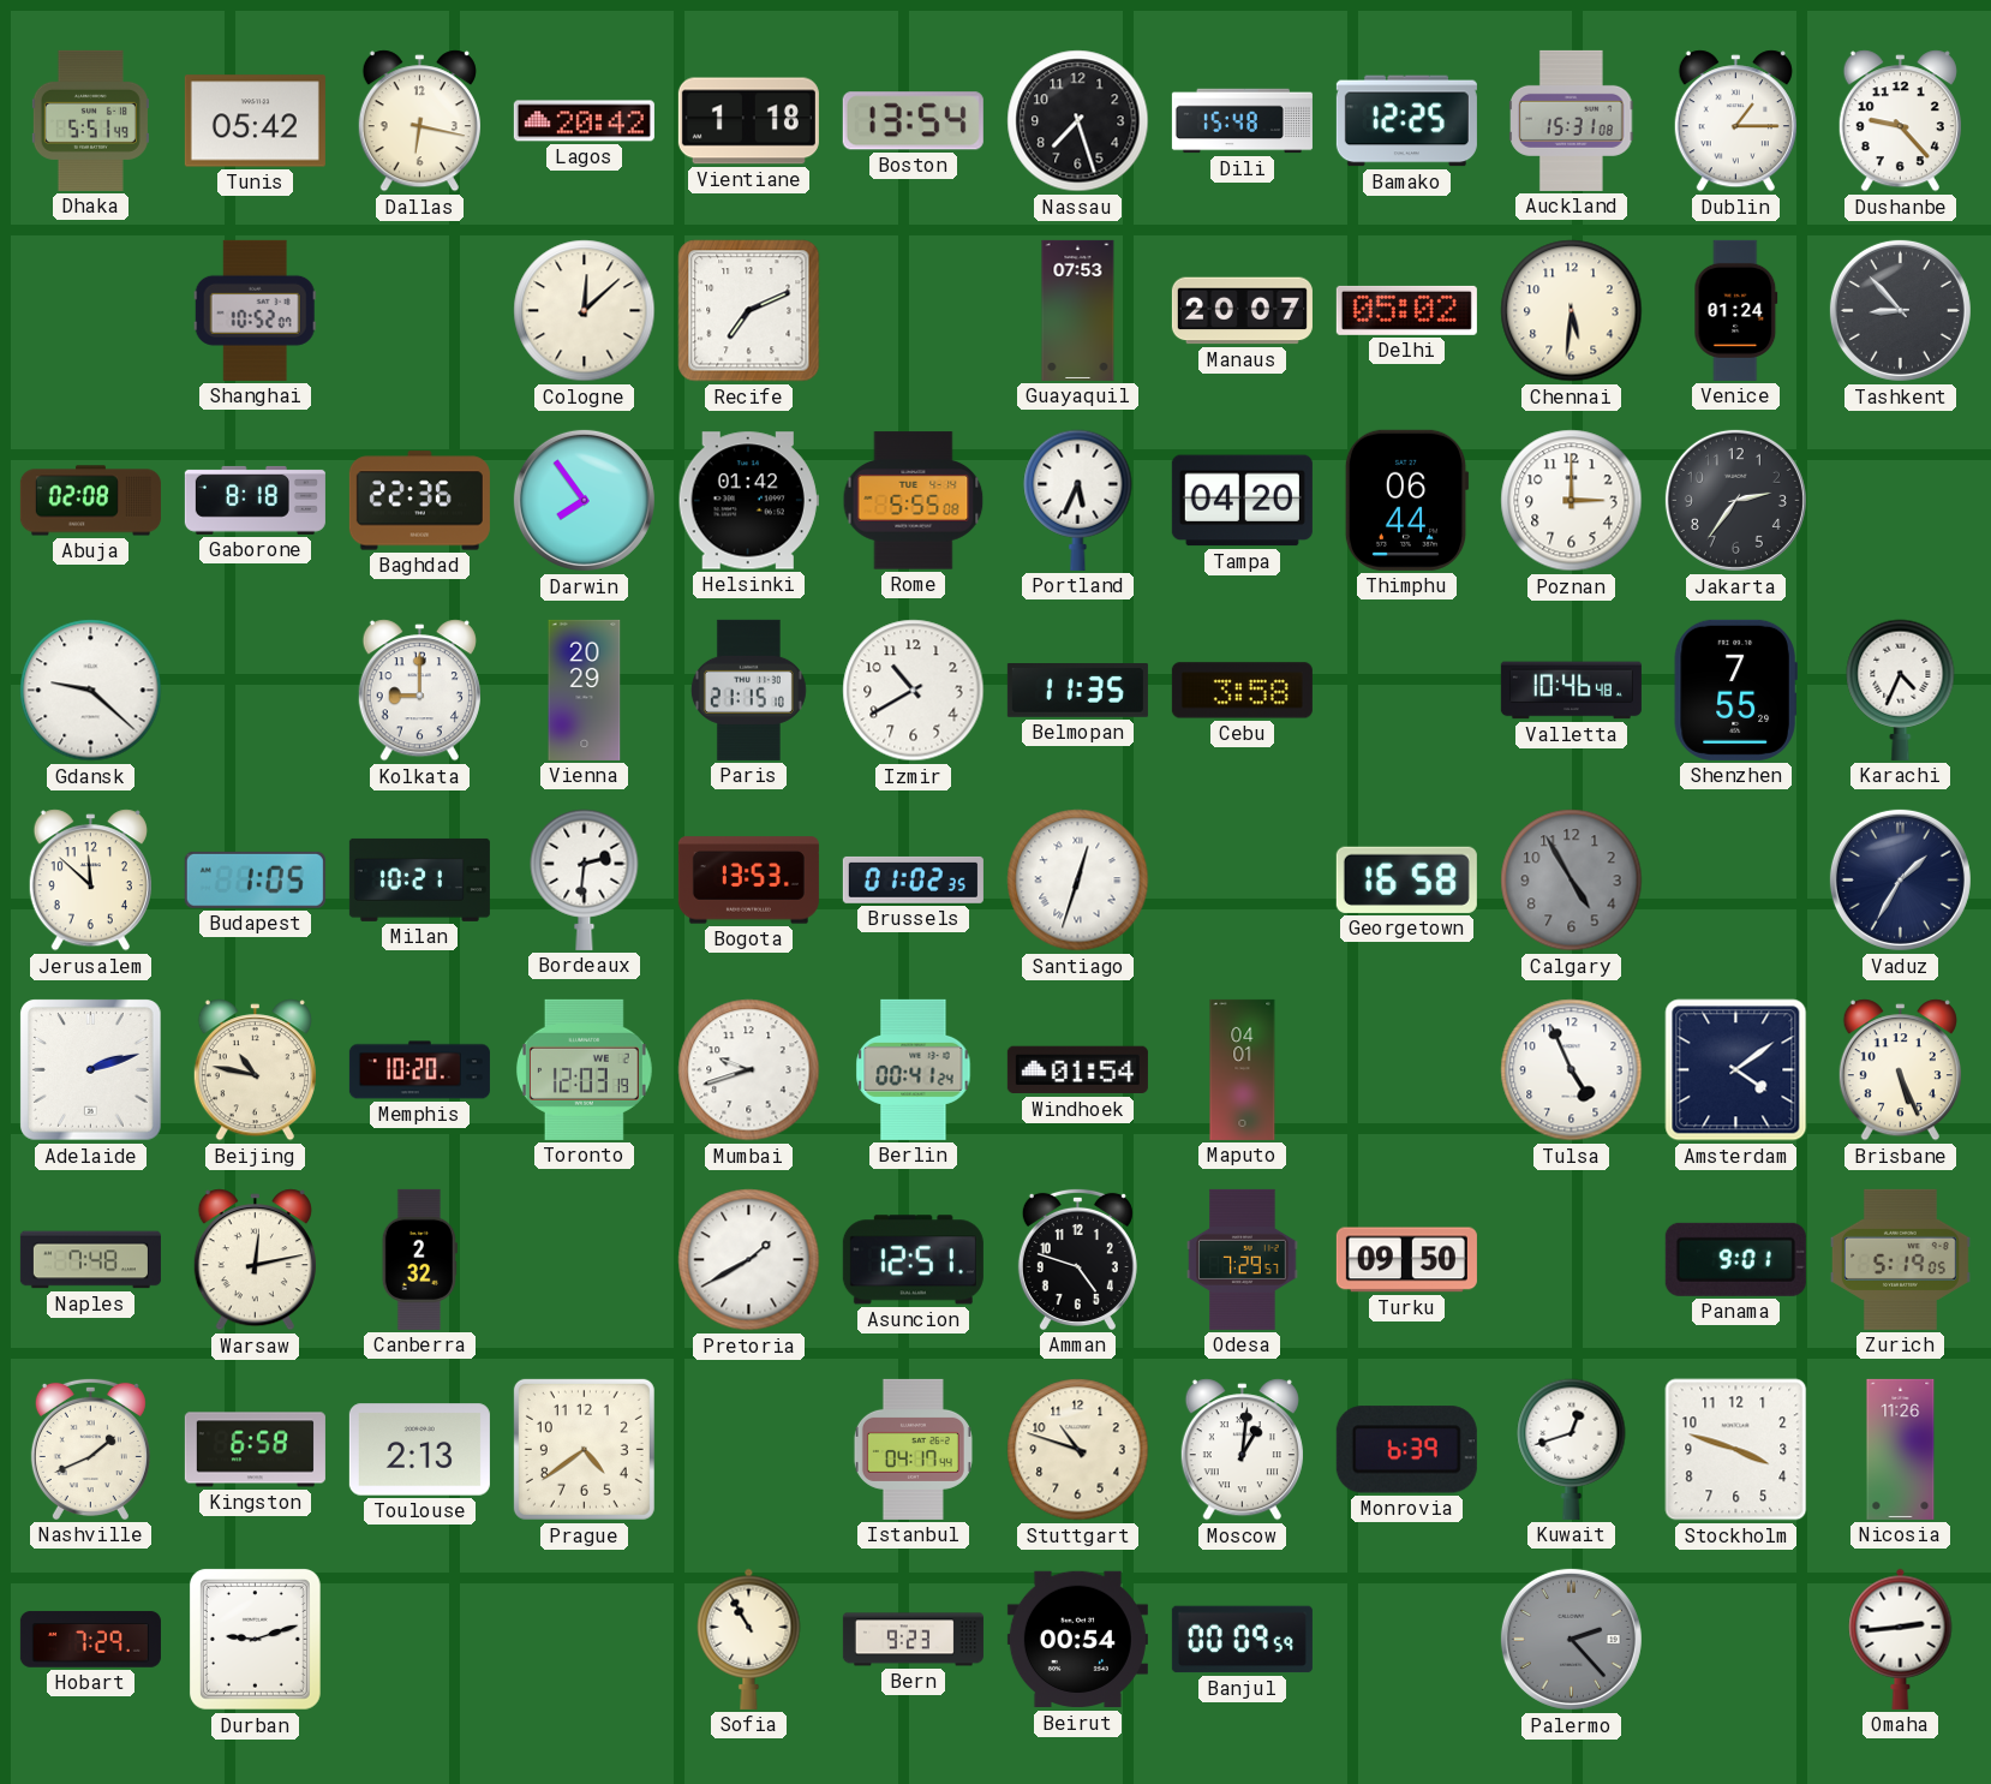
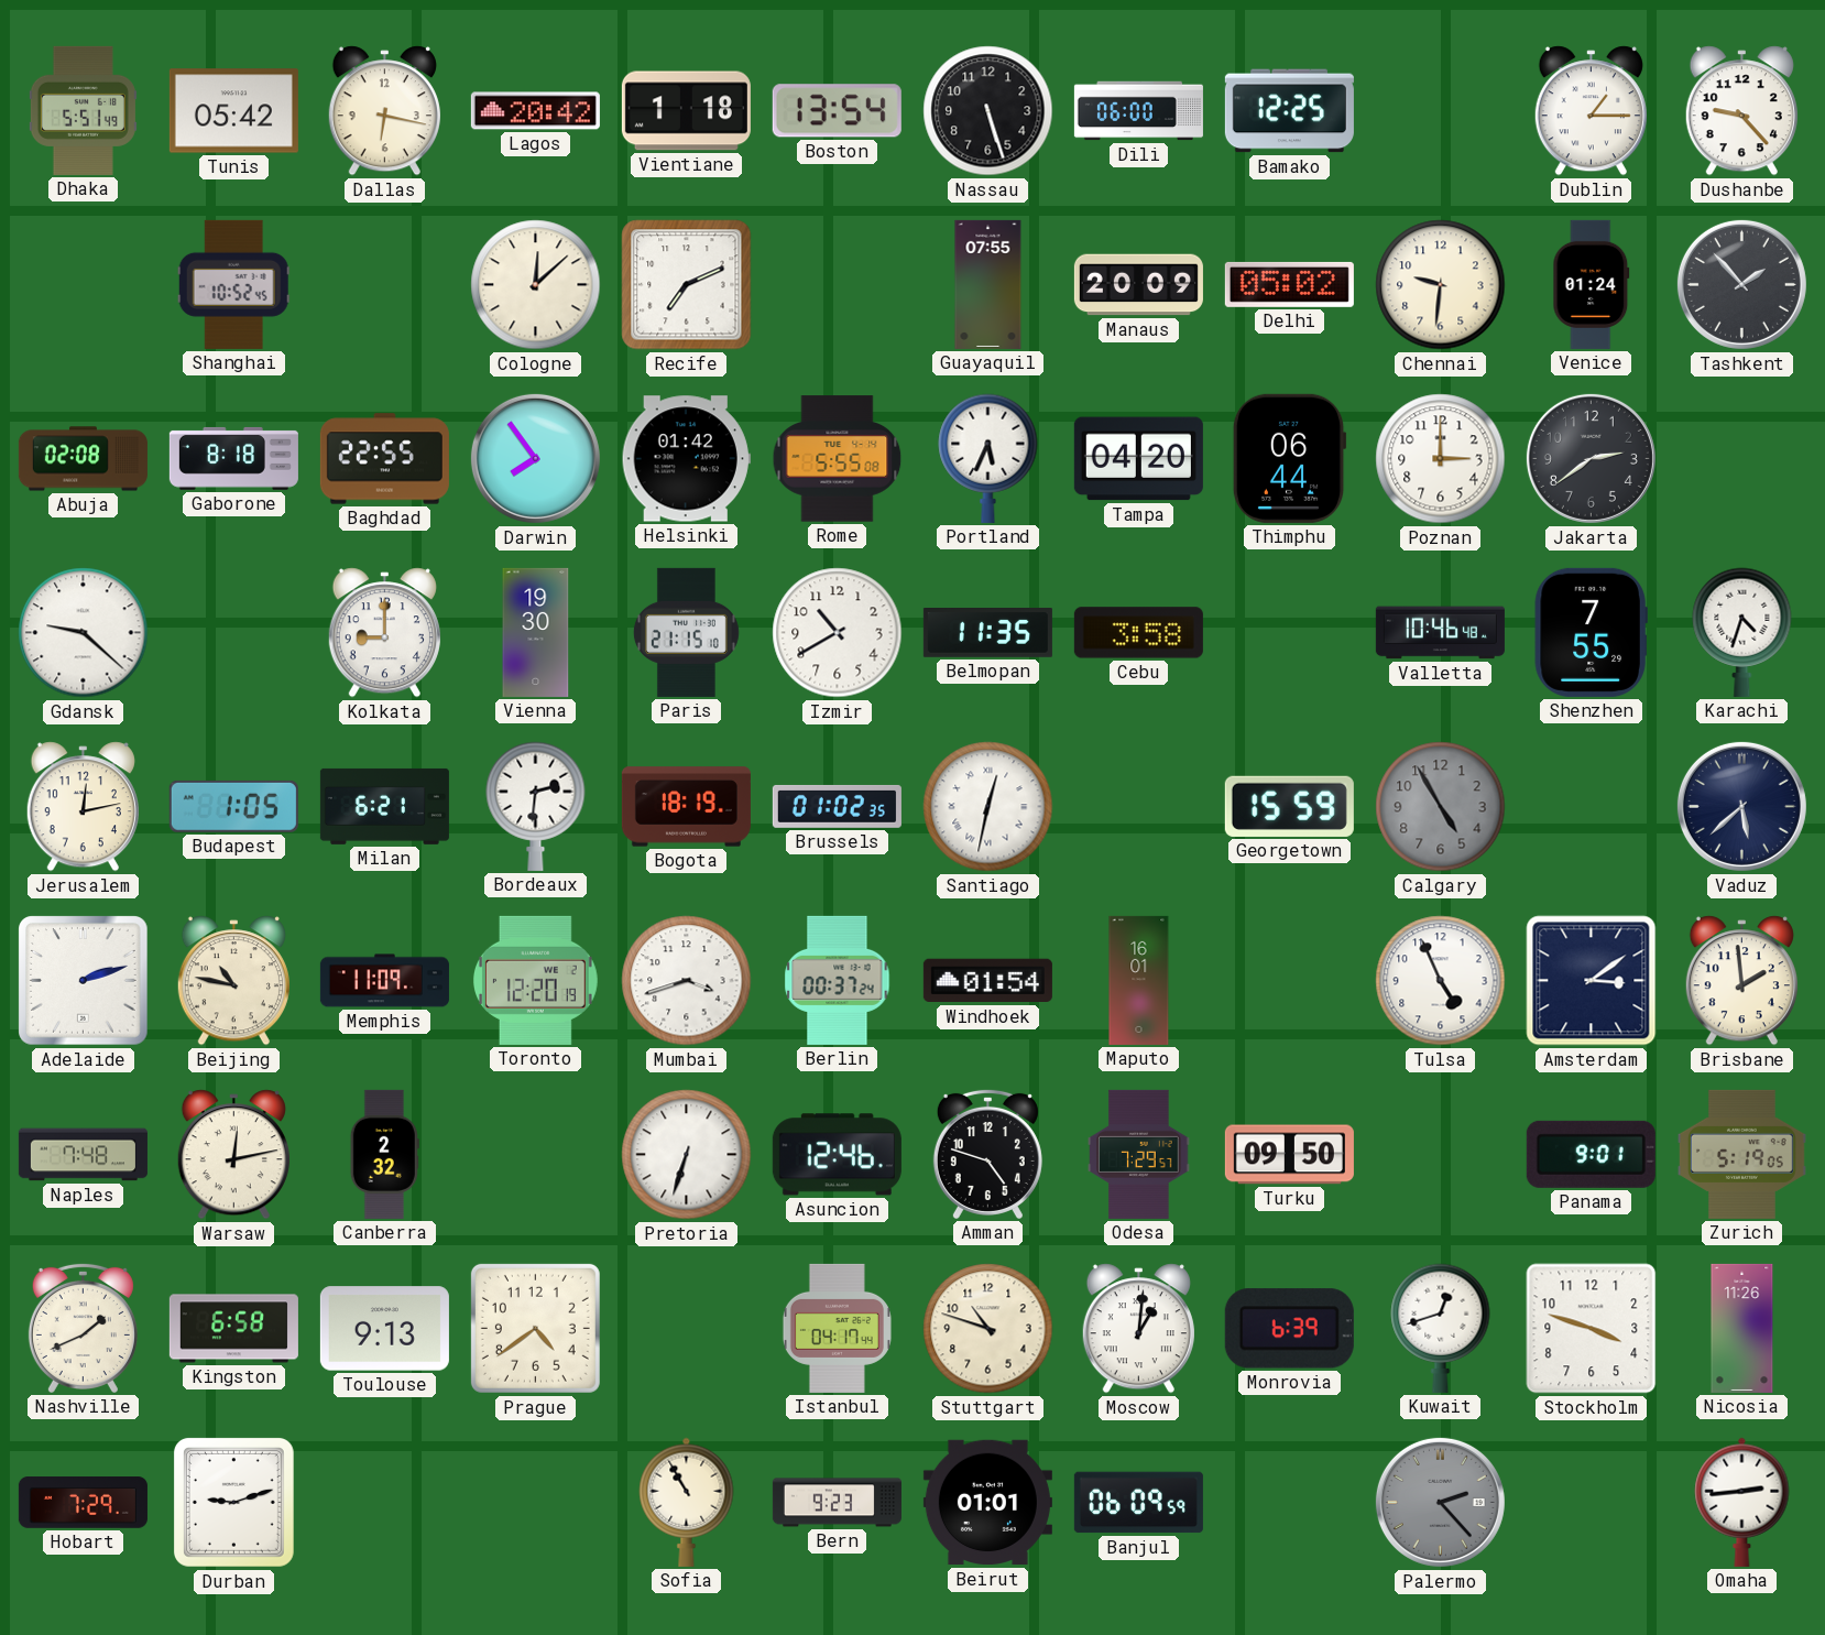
Nassau: 7:27 -> 5:27
Dili: 15:48 -> 06:00
Auckland: 15:31 -> none
Shanghai: 10:52:07 -> 10:52:45
Guayaquil: 07:53 -> 07:55
Manaus: 20:07 -> 20:09
Chennai: 5:31 -> 9:31
Tashkent: 8:53 -> 1:53
Baghdad: 22:36 -> 22:55
Jakarta: 2:36 -> 2:39
Vienna: 20:29 -> 19:30
Karachi: 4:34 -> 4:33
Jerusalem: 11:52 -> 12:13
Milan: 10:21 -> 6:21
Bogota: 13:53 -> 18:19
Santiago: 12:33 -> 12:32
Georgetown: 16:58 -> 15:59
Vaduz: 1:35 -> 5:38
Memphis: 10:20 -> 11:09
Toronto: 12:03 -> 12:20
Mumbai: 9:42 -> 3:42
Berlin: 00:41 -> 00:37
Maputo: 04:01 -> 16:01
Amsterdam: 4:09 -> 3:09
Brisbane: 5:26 -> 1:59
Pretoria: 1:40 -> 6:33
Asuncion: 12:51 -> 12:46
Toulouse: 2:13 -> 9:13
Beirut: 00:54 -> 01:01
Banjul: 00:09 -> 06:09
